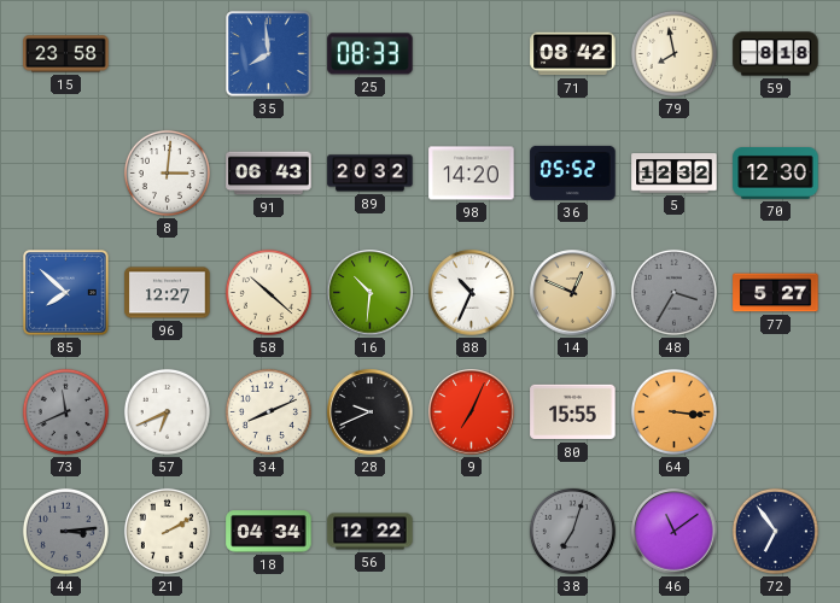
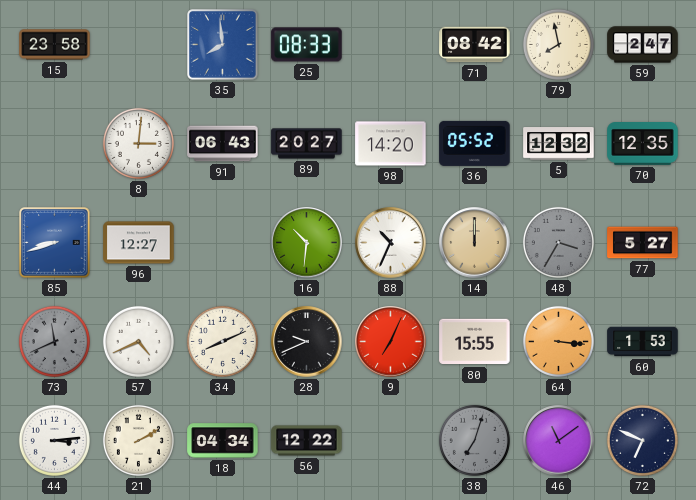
59: 8:18 -> 2:47
89: 20:32 -> 20:27
70: 12:30 -> 12:35
85: 7:52 -> 8:42
58: 10:22 -> none
14: 12:49 -> 12:00
57: 6:41 -> 4:41
60: none -> 1:53
44 dial: grey -> white
72: 6:54 -> 6:49
